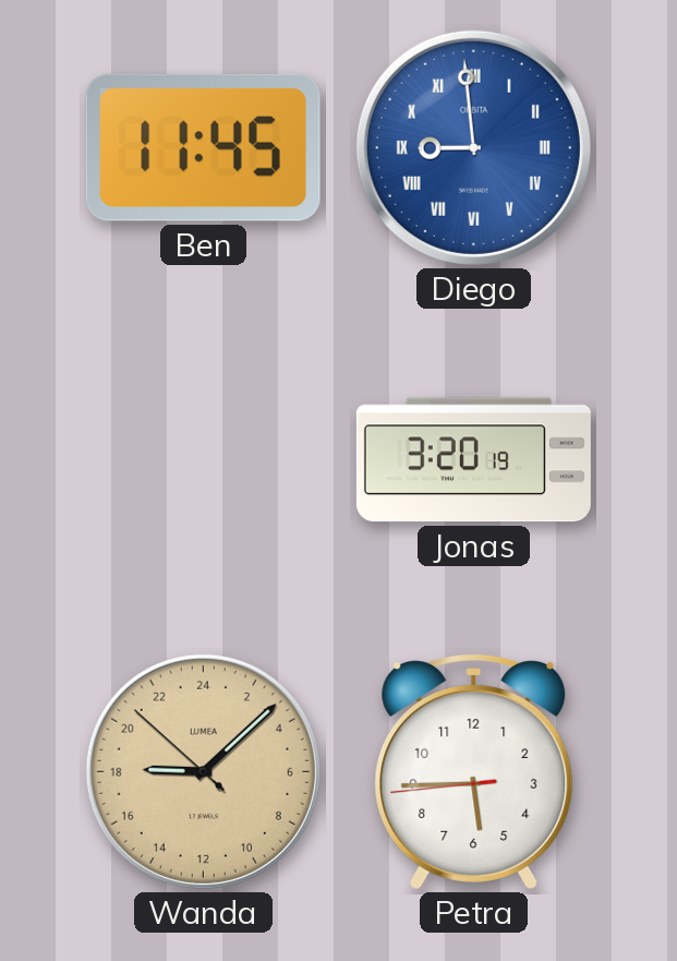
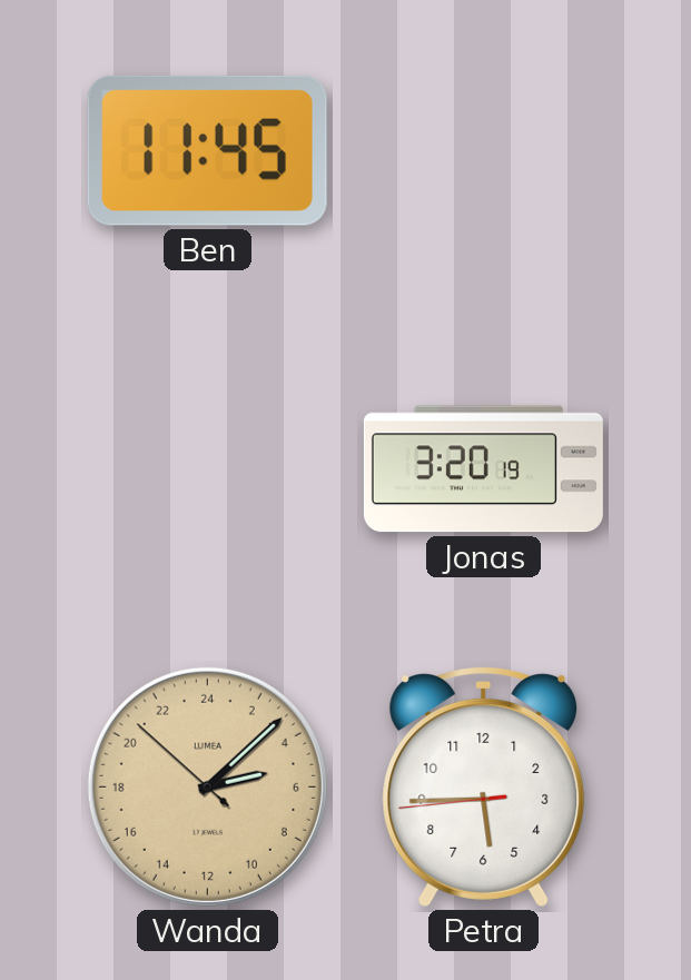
Diego: 8:59 -> none
Wanda: 18:07 -> 5:07
